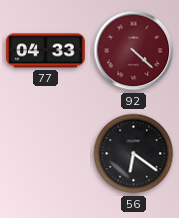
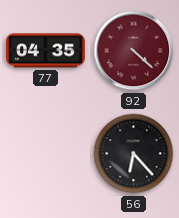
77: 04:33 -> 04:35
56: 6:21 -> 6:23
